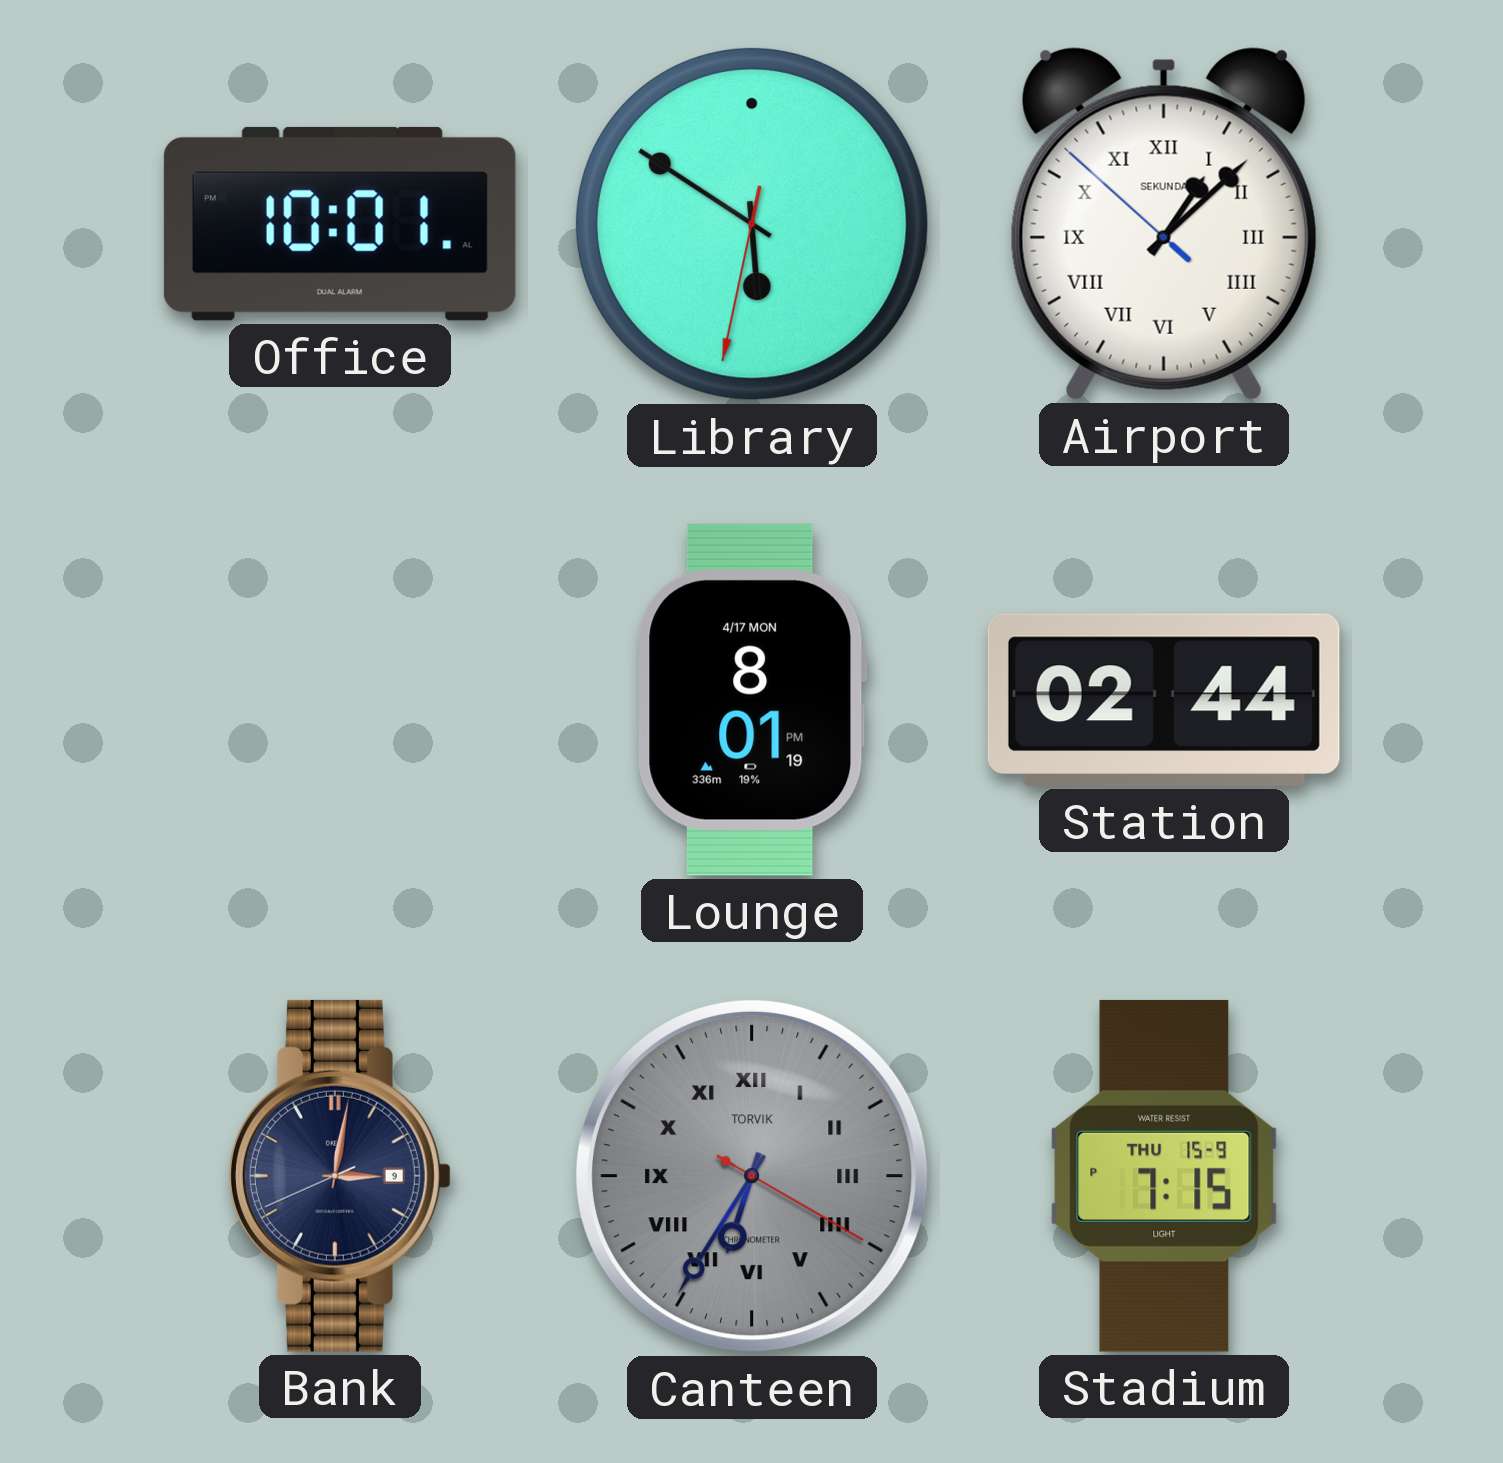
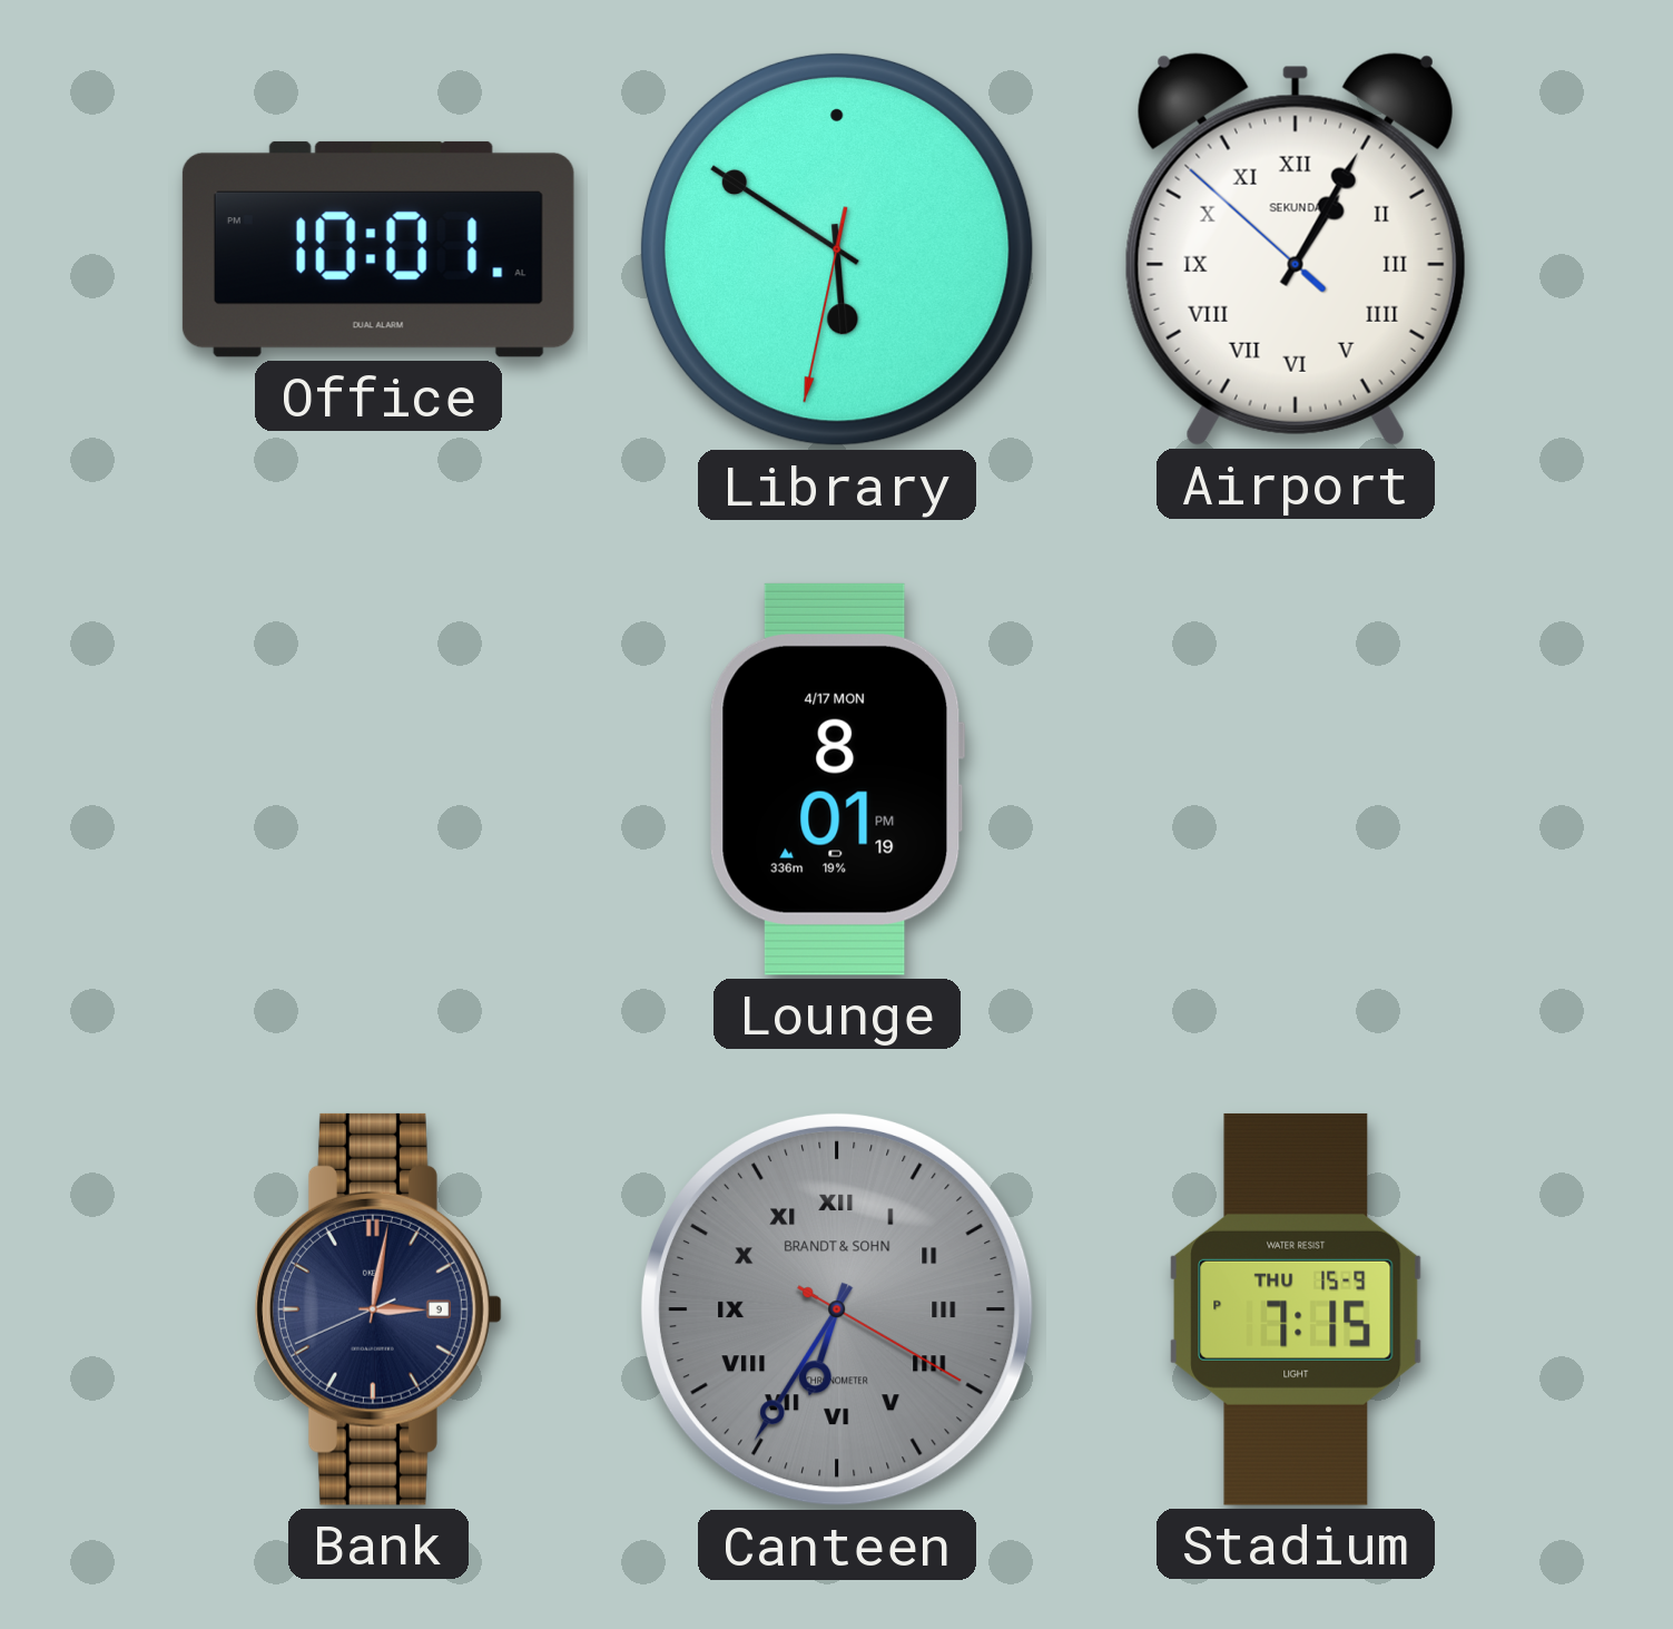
Airport: 1:07 -> 1:04
Station: 02:44 -> none
Canteen brand: TORVIK -> BRANDT & SOHN
